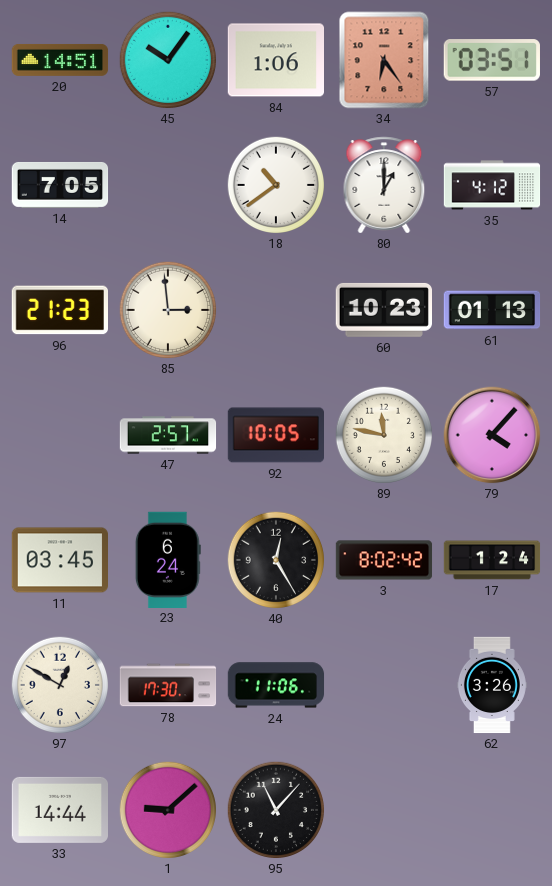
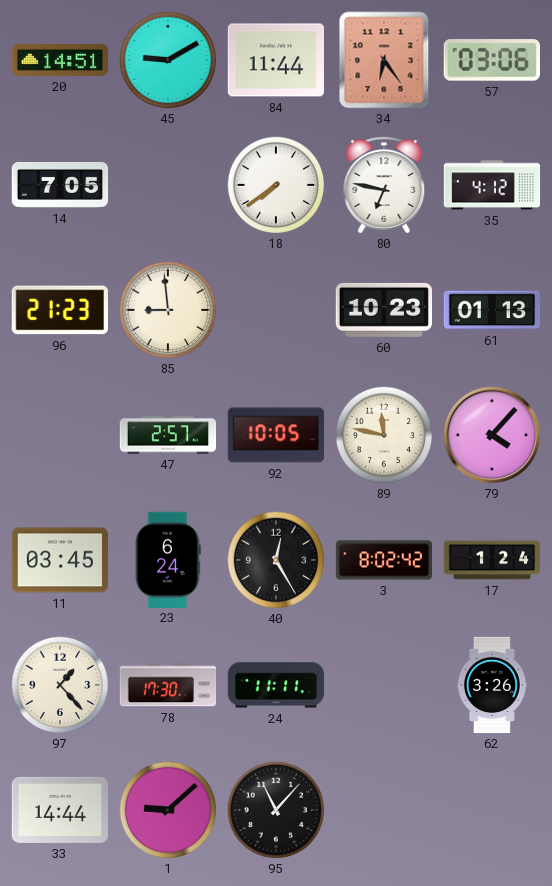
45: 10:06 -> 9:10
84: 1:06 -> 11:44
57: 03:51 -> 03:06
18: 10:39 -> 7:39
80: 1:00 -> 6:47
85: 2:59 -> 8:59
97: 12:50 -> 1:23
24: 11:06 -> 11:11
